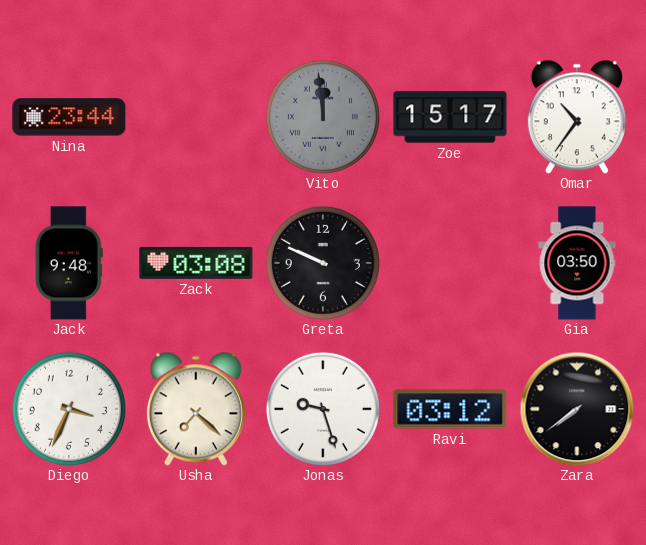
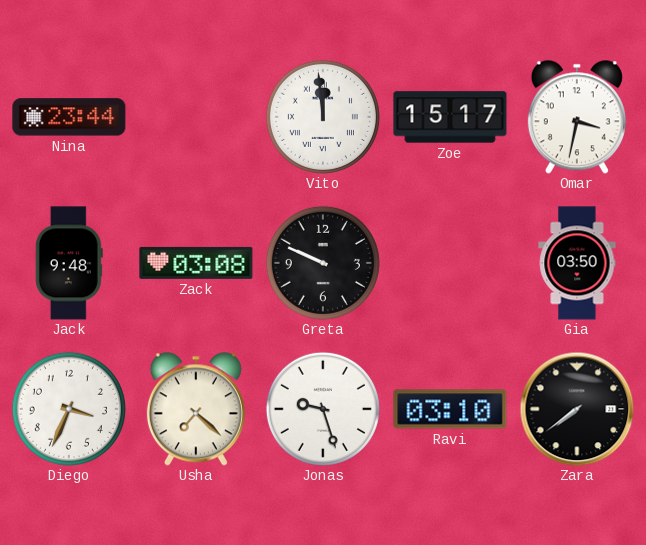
Vito dial: grey -> white
Omar: 10:36 -> 3:32
Ravi: 03:12 -> 03:10
